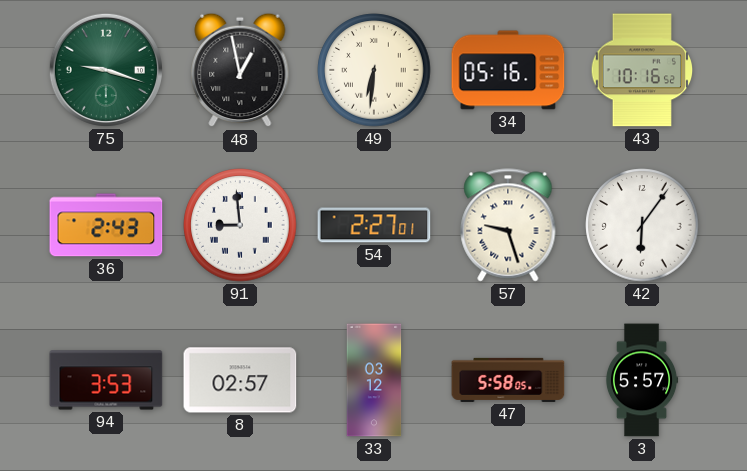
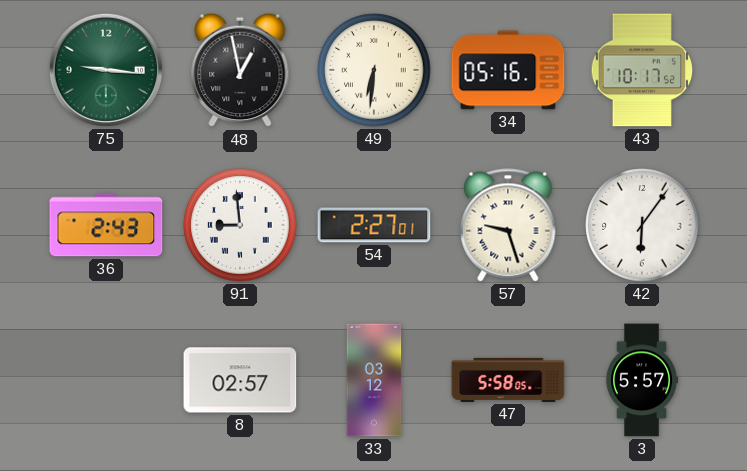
75: 9:18 -> 9:16
43: 10:16 -> 10:17
94: 3:53 -> none
